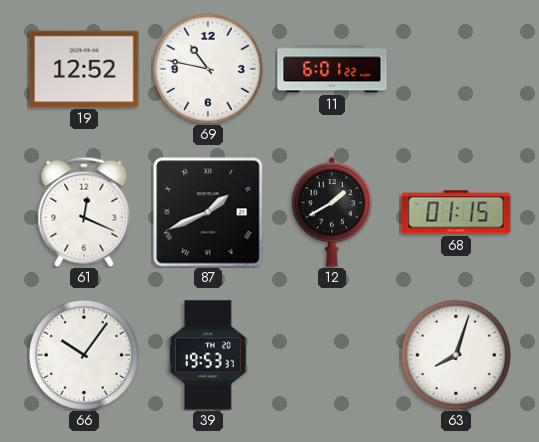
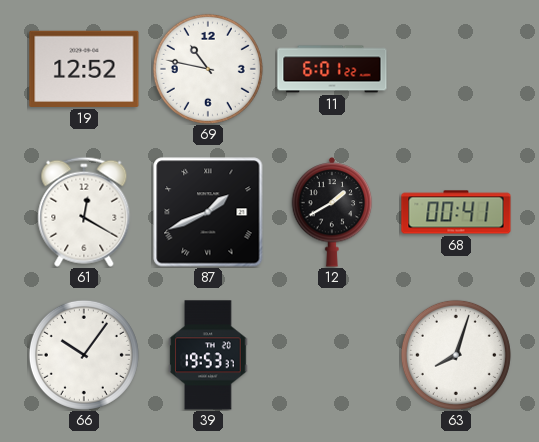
61: 12:19 -> 12:20
68: 01:15 -> 00:41
